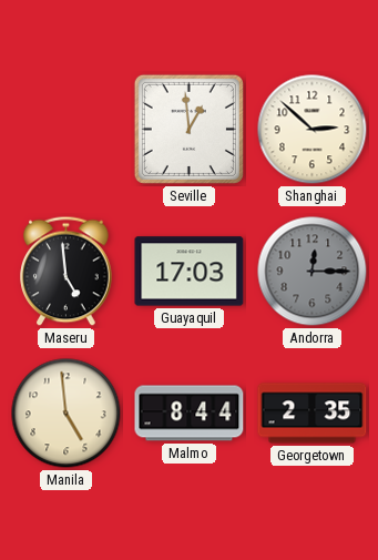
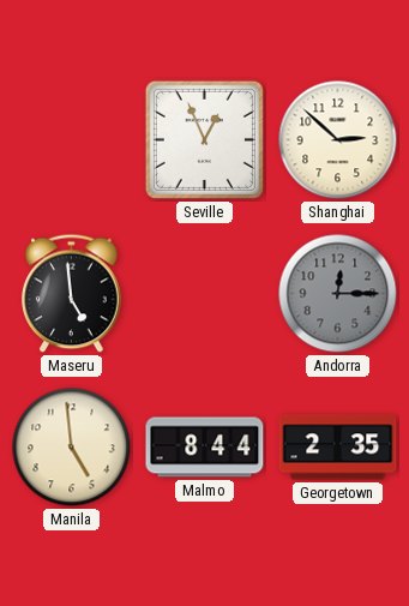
Seville: 12:59 -> 12:56
Guayaquil: 17:03 -> none
